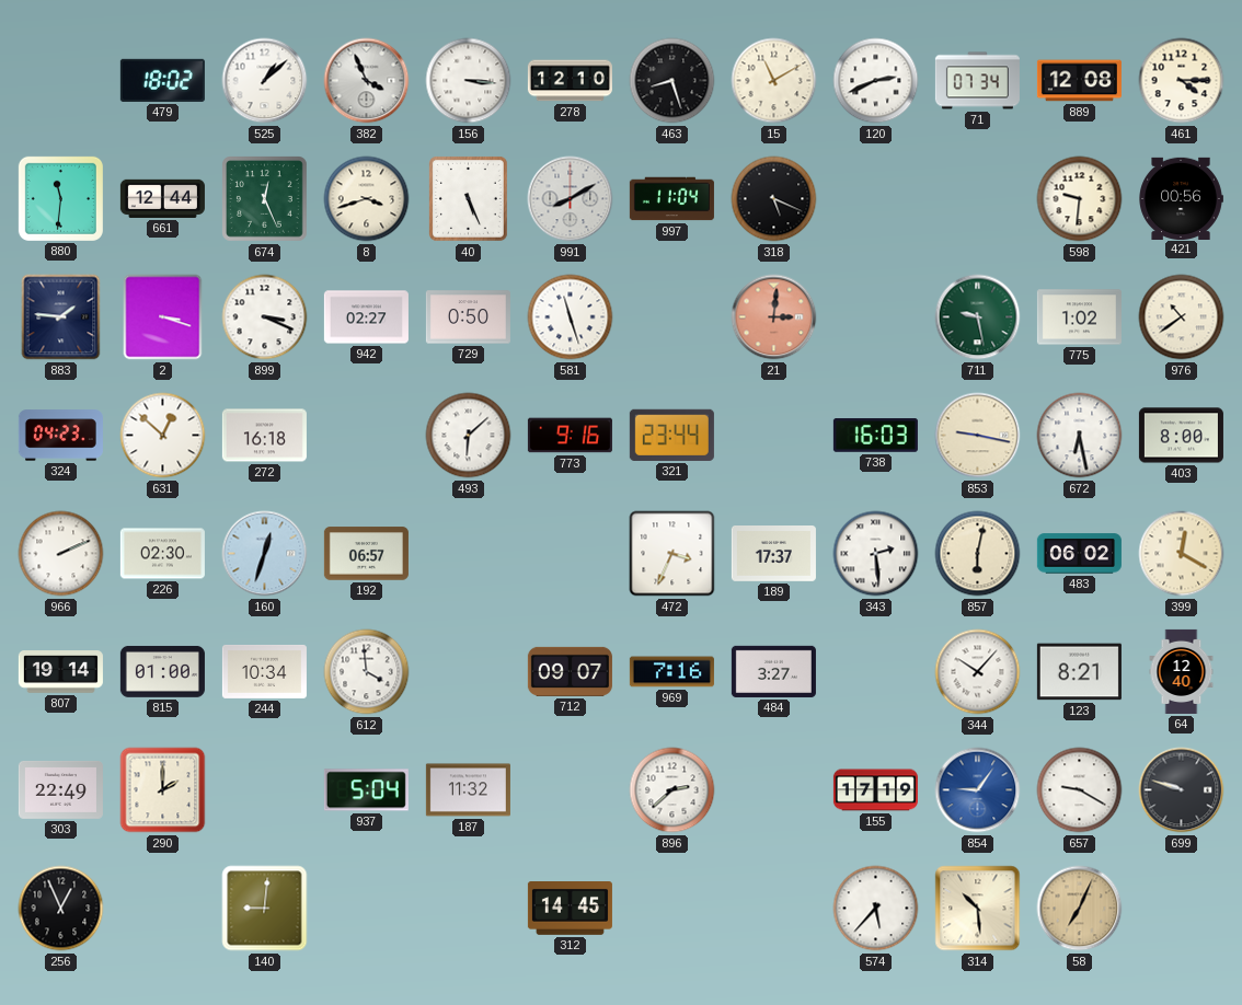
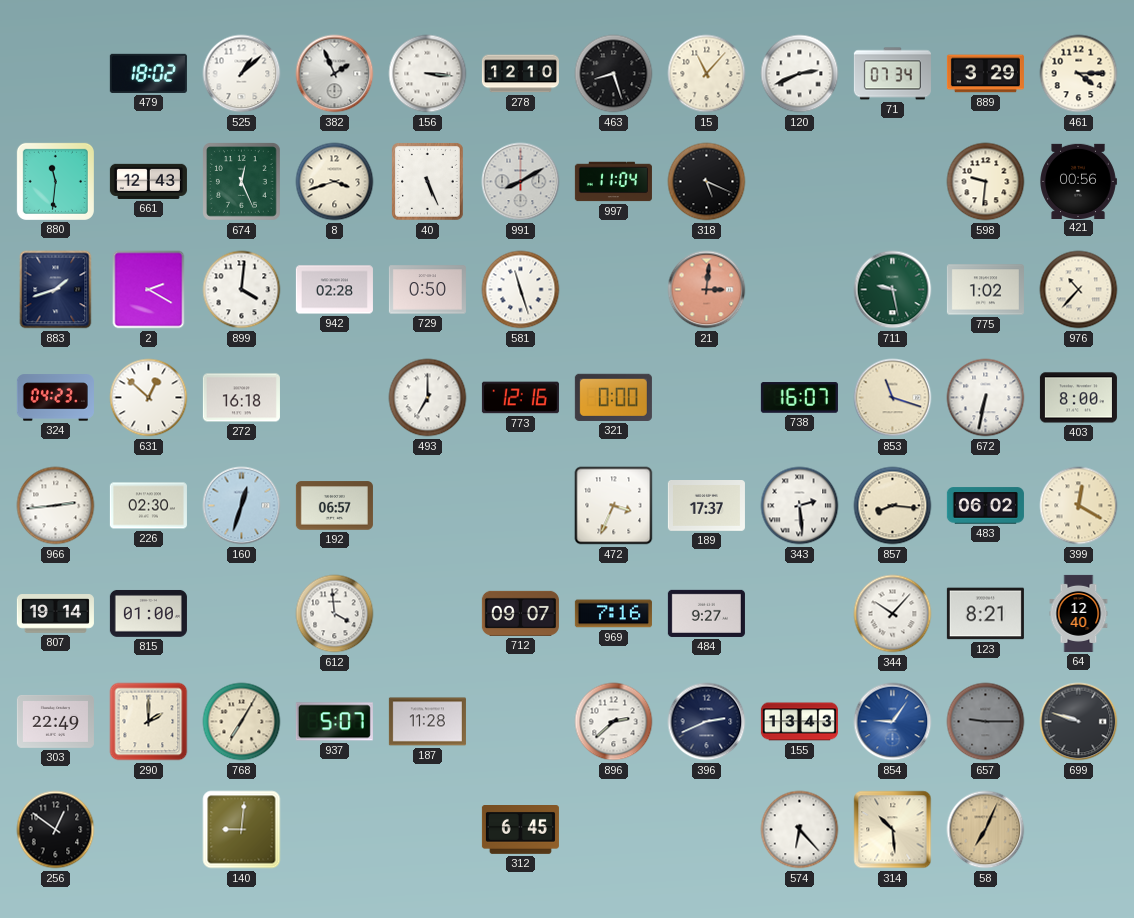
382: 3:56 -> 1:56
15: 11:10 -> 11:07
889: 12:08 -> 3:29
661: 12:44 -> 12:43
883: 1:46 -> 1:42
2: 3:18 -> 2:20
899: 3:19 -> 4:01
942: 02:27 -> 02:28
976: 10:39 -> 10:37
493: 6:08 -> 7:00
773: 9:16 -> 12:16
321: 23:44 -> 0:00
738: 16:03 -> 16:07
853: 9:17 -> 11:18
672: 6:28 -> 6:32
966: 2:11 -> 2:44
857: 6:02 -> 8:16
244: 10:34 -> none
484: 3:27 -> 9:27
768: none -> 7:05
937: 5:04 -> 5:07
187: 11:32 -> 11:28
396: none -> 2:41
155: 17:19 -> 13:43
657: 9:20 -> 9:15
657 dial: white -> grey
256: 12:56 -> 12:51
312: 14:45 -> 6:45
574: 5:37 -> 6:23
